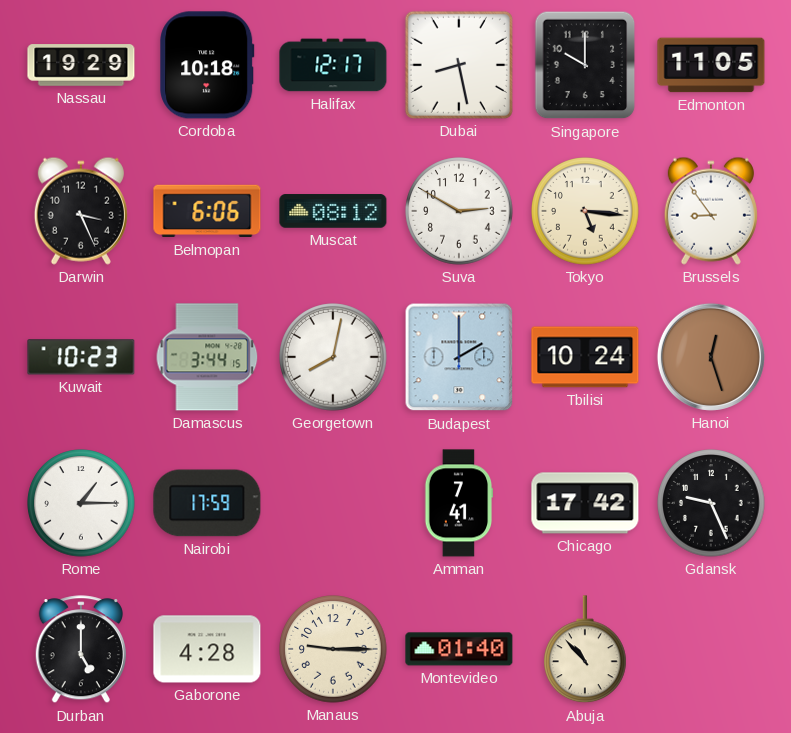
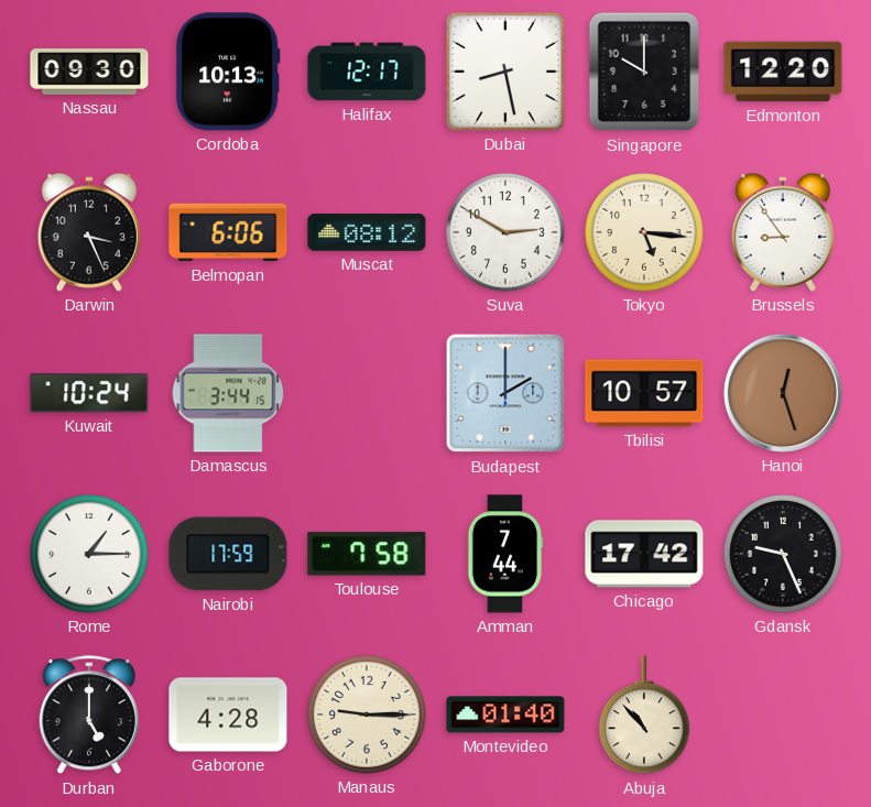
Nassau: 19:29 -> 09:30
Cordoba: 10:18 -> 10:13
Edmonton: 11:05 -> 12:20
Kuwait: 10:23 -> 10:24
Georgetown: 8:02 -> none
Tbilisi: 10:24 -> 10:57
Toulouse: none -> 7:58
Amman: 7:41 -> 7:44
